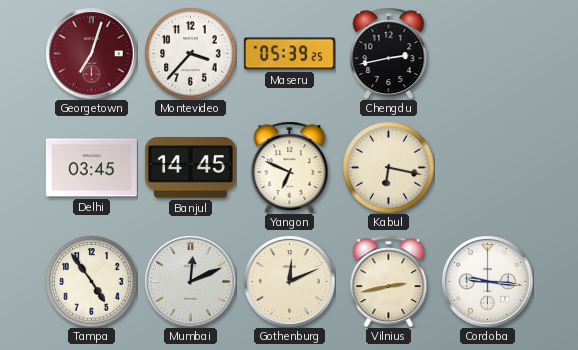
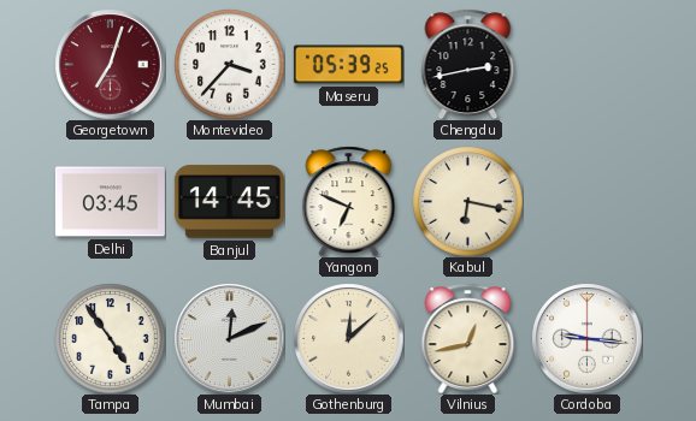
Gothenburg: 12:11 -> 12:08
Vilnius: 2:43 -> 12:43
